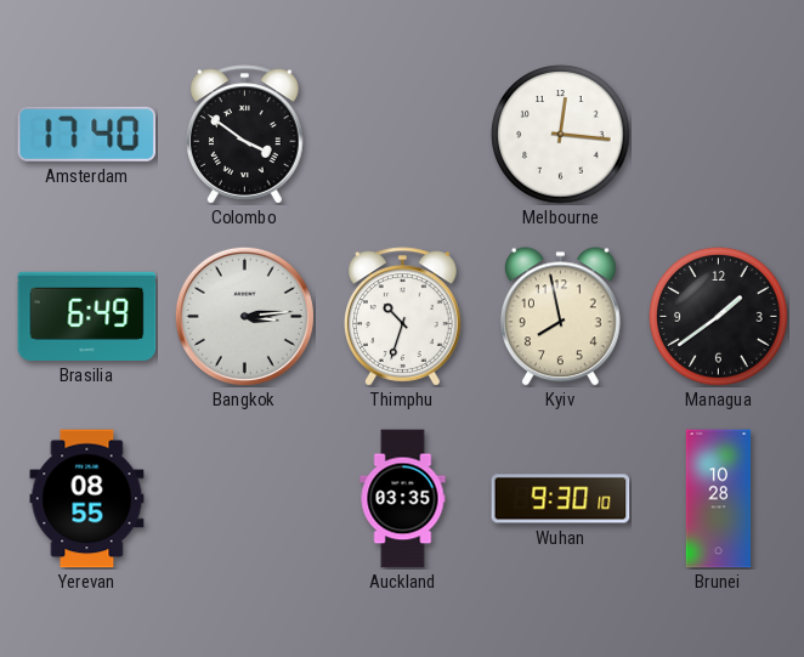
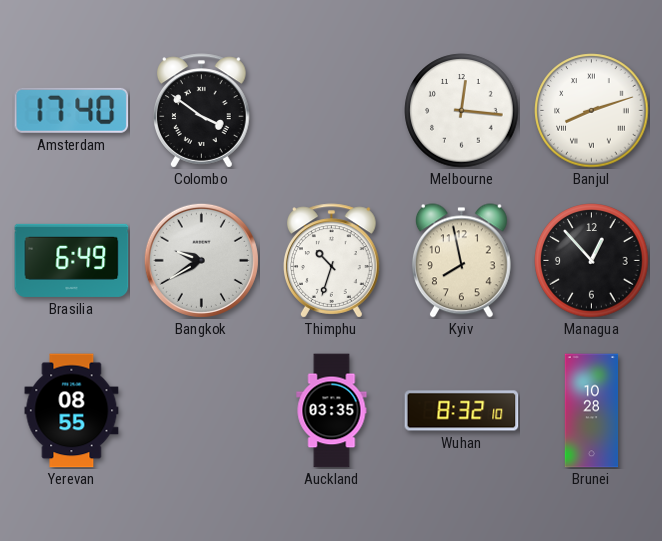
Banjul: none -> 8:12
Bangkok: 3:14 -> 9:40
Managua: 1:39 -> 12:53
Wuhan: 9:30 -> 8:32
